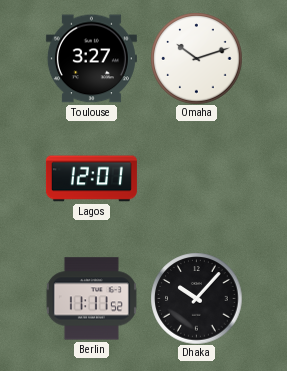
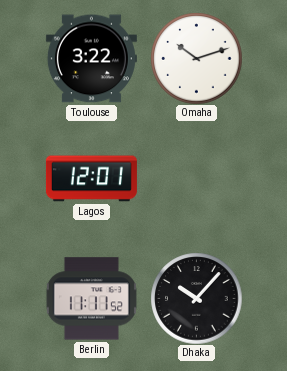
Toulouse: 3:27 -> 3:22
